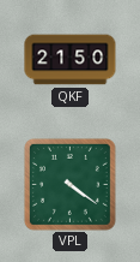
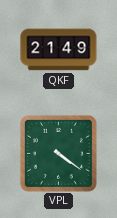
QKF: 21:50 -> 21:49
